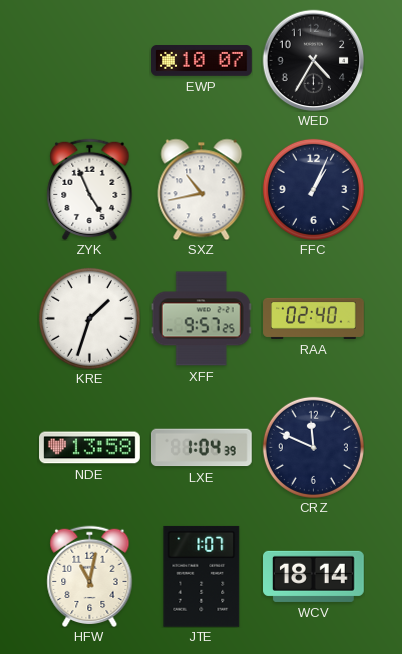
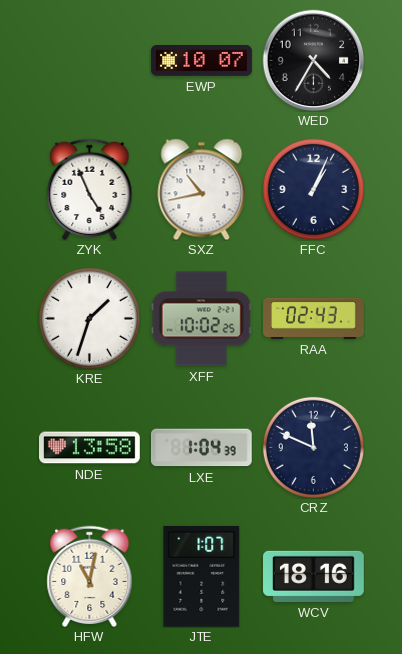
XFF: 9:57 -> 10:02
RAA: 02:40 -> 02:43
WCV: 18:14 -> 18:16
